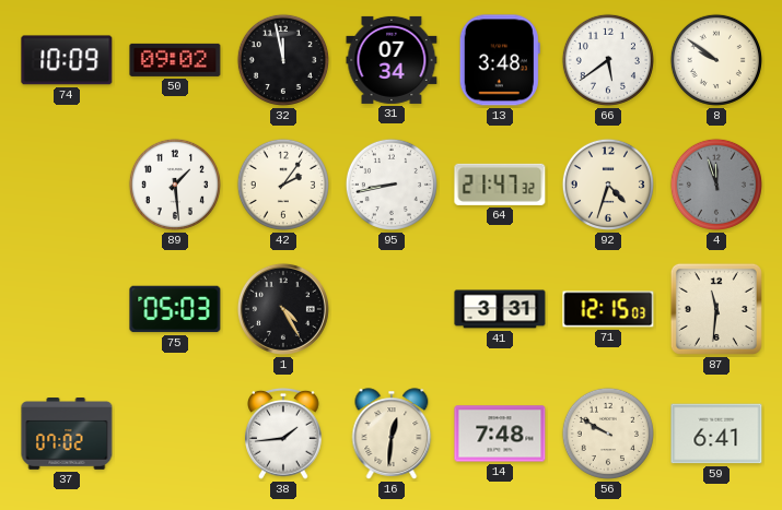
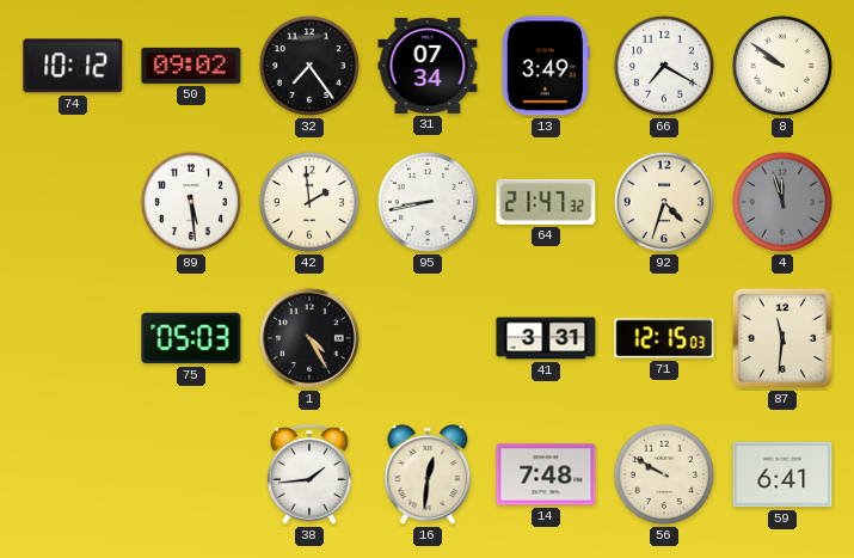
74: 10:09 -> 10:12
32: 11:58 -> 7:24
13: 3:48 -> 3:49
66: 5:39 -> 7:20
89: 1:29 -> 5:29
42: 2:06 -> 1:59
37: 07:02 -> none
